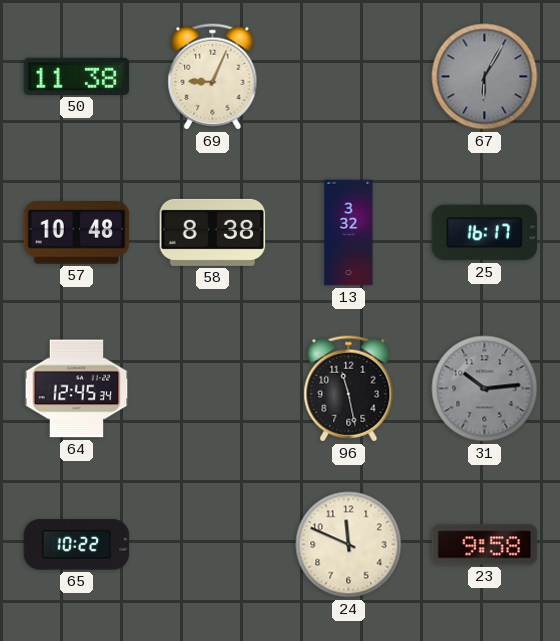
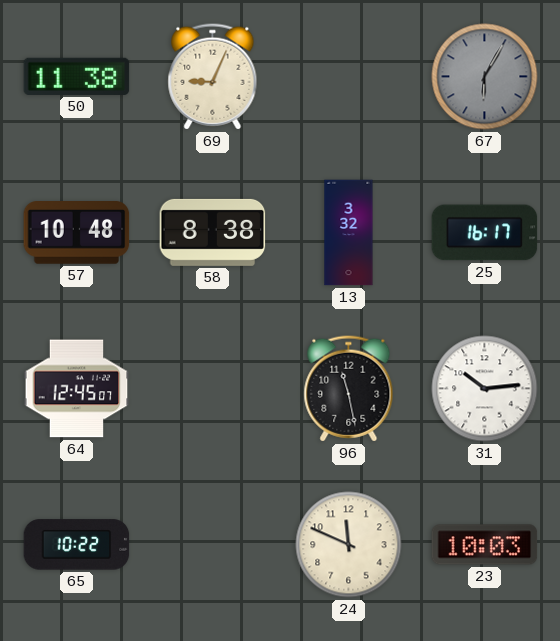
64: 12:45:34 -> 12:45:07
31 dial: grey -> white
23: 9:58 -> 10:03
